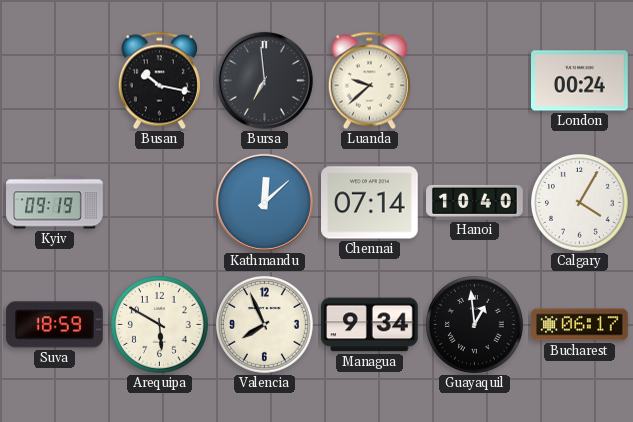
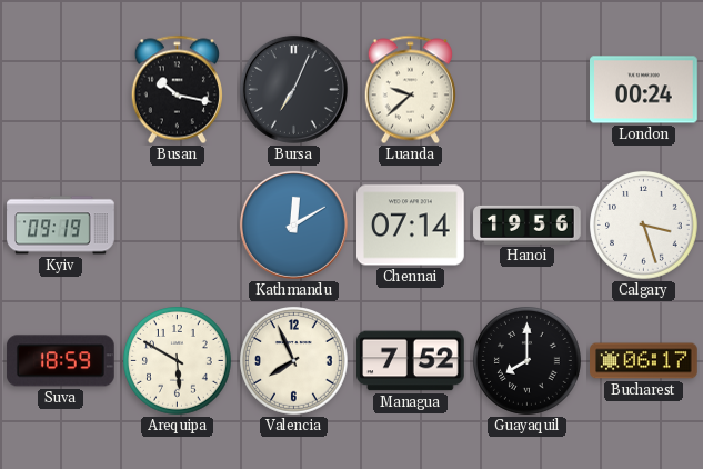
Bursa: 6:59 -> 7:04
Kathmandu: 12:08 -> 12:10
Hanoi: 10:40 -> 19:56
Calgary: 4:05 -> 3:27
Managua: 9:34 -> 7:52
Guayaquil: 12:59 -> 8:00
